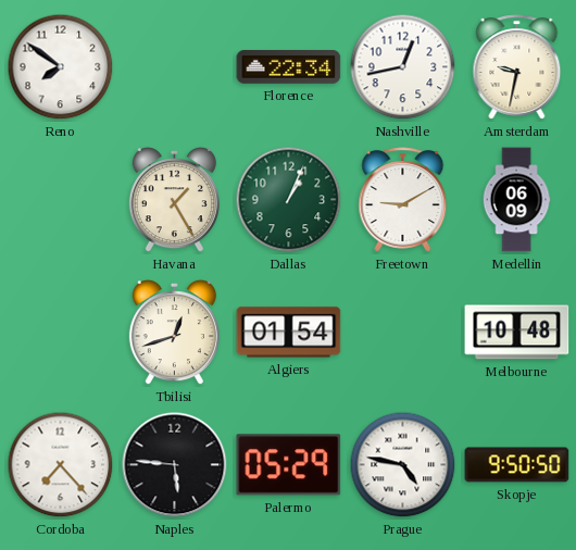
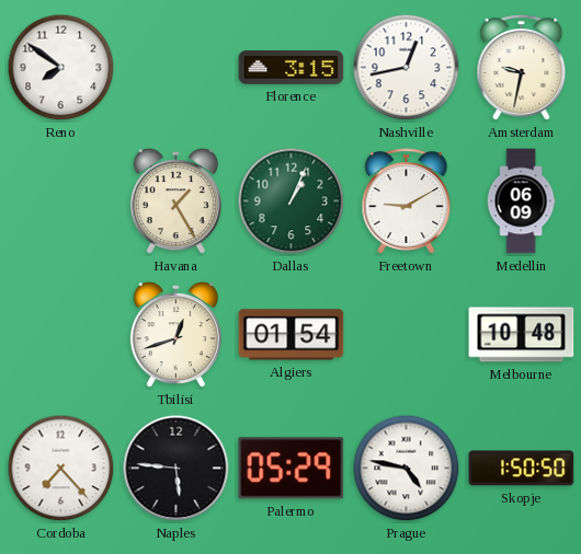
Florence: 22:34 -> 3:15
Skopje: 9:50 -> 1:50
